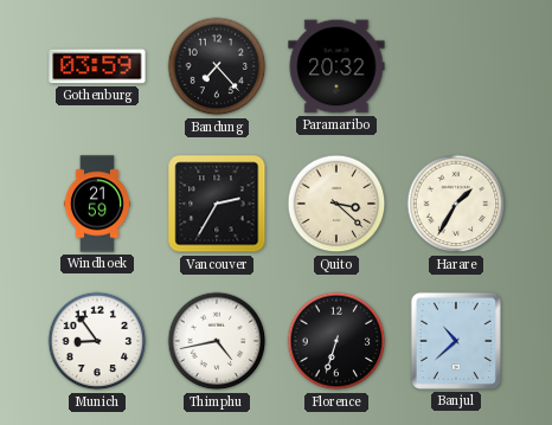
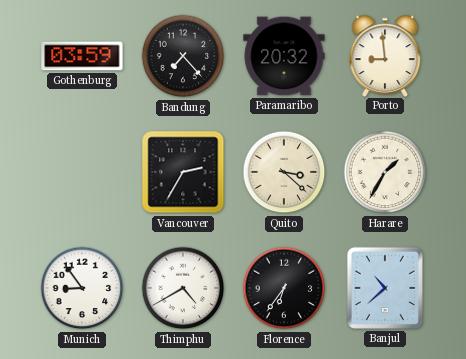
Porto: none -> 8:59
Windhoek: 21:59 -> none
Thimphu: 4:43 -> 4:40
Florence: 6:33 -> 6:36
